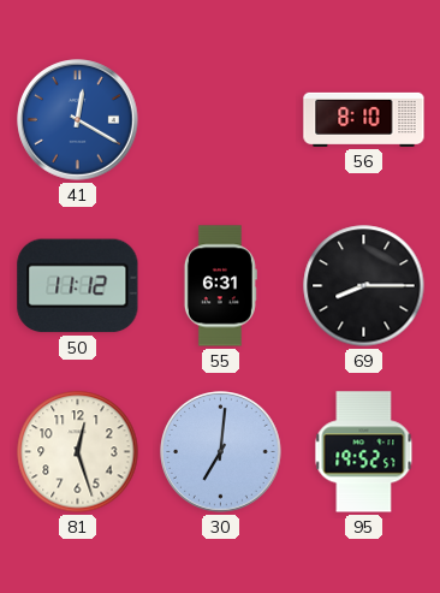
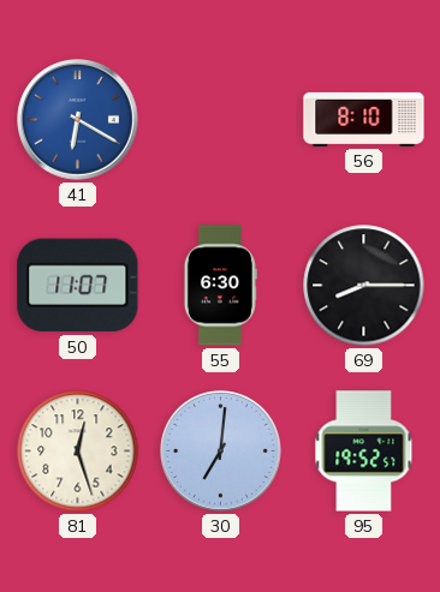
41: 12:20 -> 6:20
50: 11:12 -> 11:07
55: 6:31 -> 6:30
